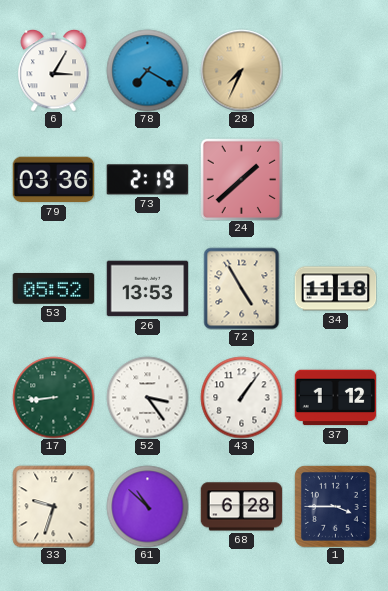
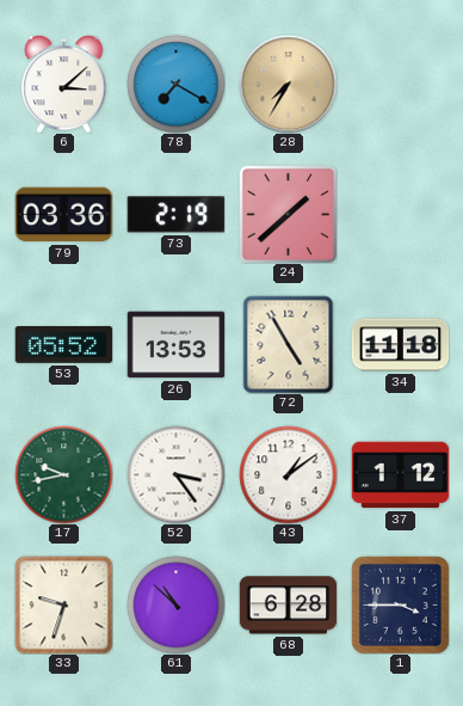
6: 3:05 -> 3:08
28: 7:34 -> 7:35
17: 8:44 -> 9:43
43: 1:06 -> 1:09
